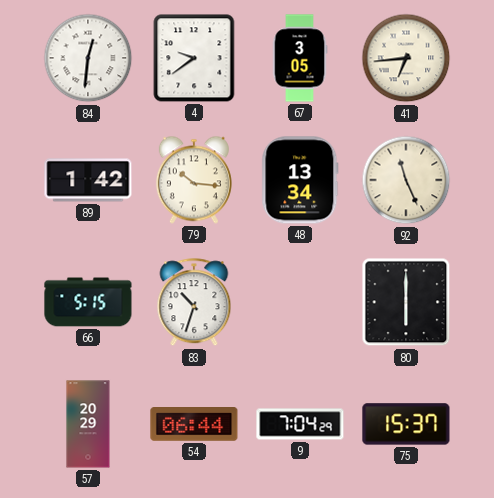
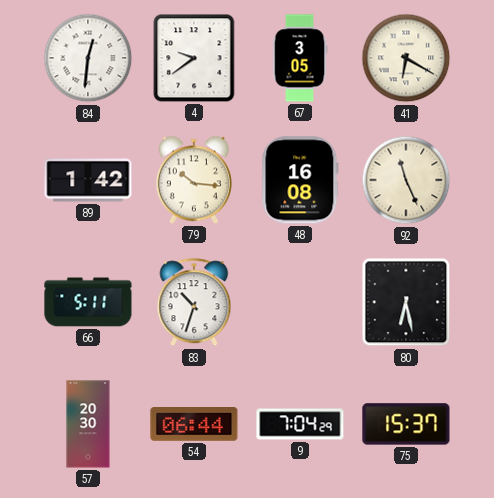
41: 6:44 -> 6:20
48: 13:34 -> 16:08
66: 5:15 -> 5:11
80: 6:00 -> 6:28
57: 20:29 -> 20:30
